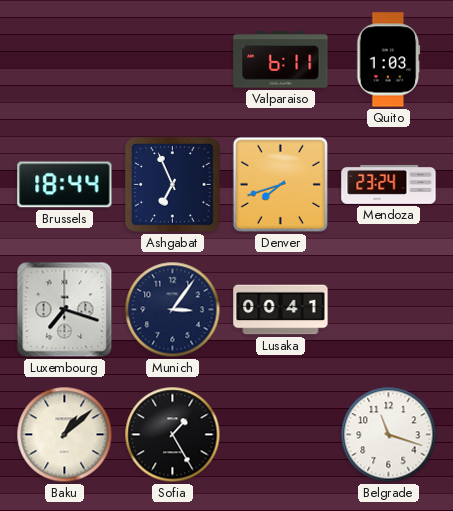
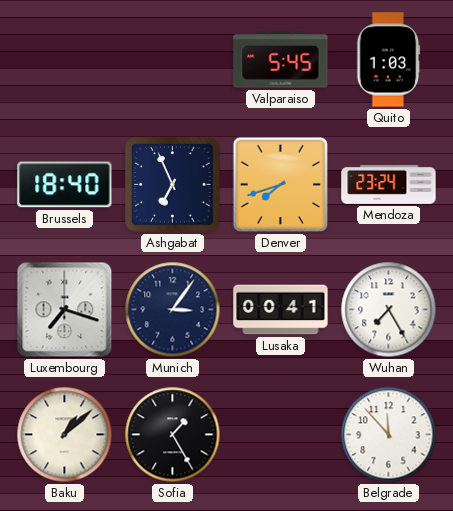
Valparaiso: 6:11 -> 5:45
Brussels: 18:44 -> 18:40
Wuhan: none -> 7:25
Belgrade: 11:18 -> 11:53
